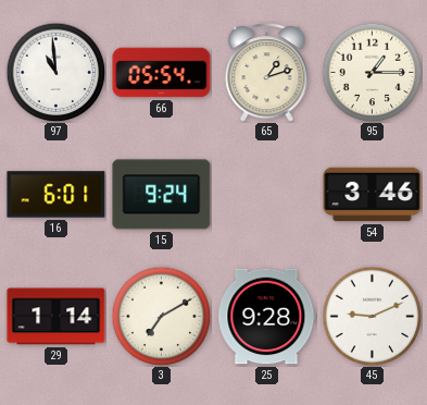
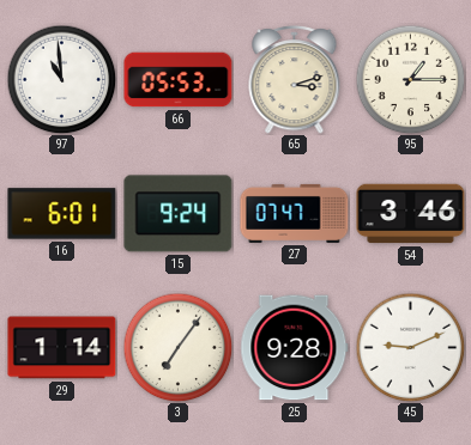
66: 05:54 -> 05:53
65: 1:12 -> 3:12
27: none -> 07:47
3: 7:10 -> 7:06
